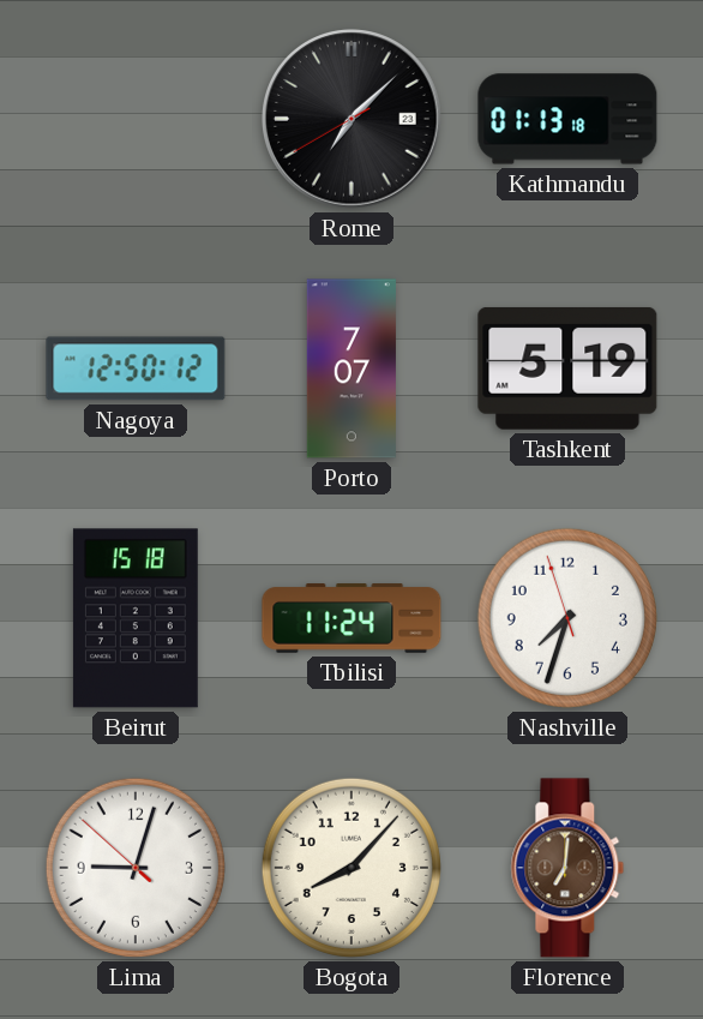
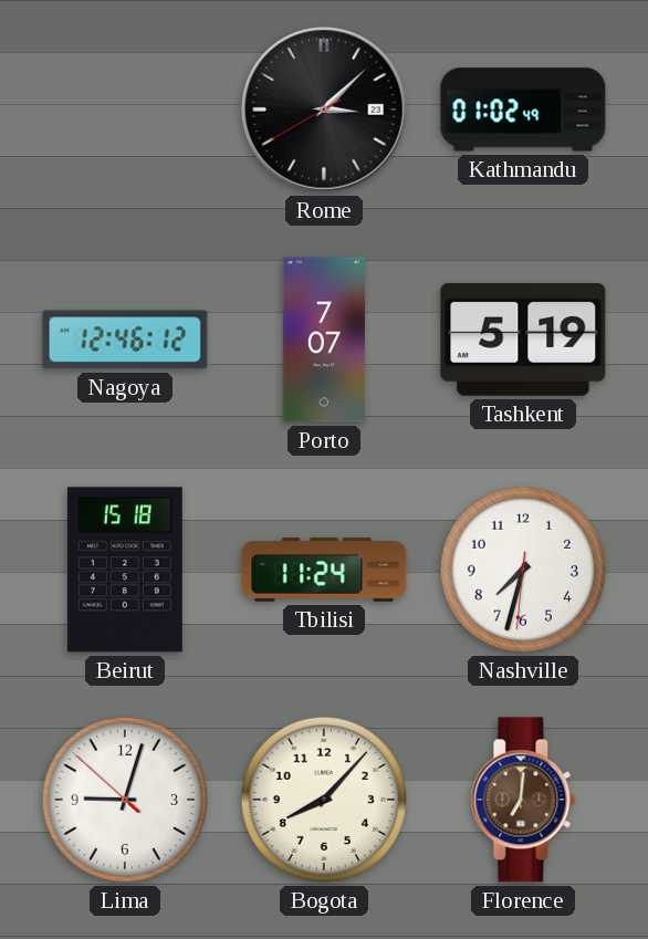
Rome: 7:07 -> 3:07
Kathmandu: 01:13 -> 01:02
Nagoya: 12:50 -> 12:46
Nashville: 7:32:57 -> 7:32:31
